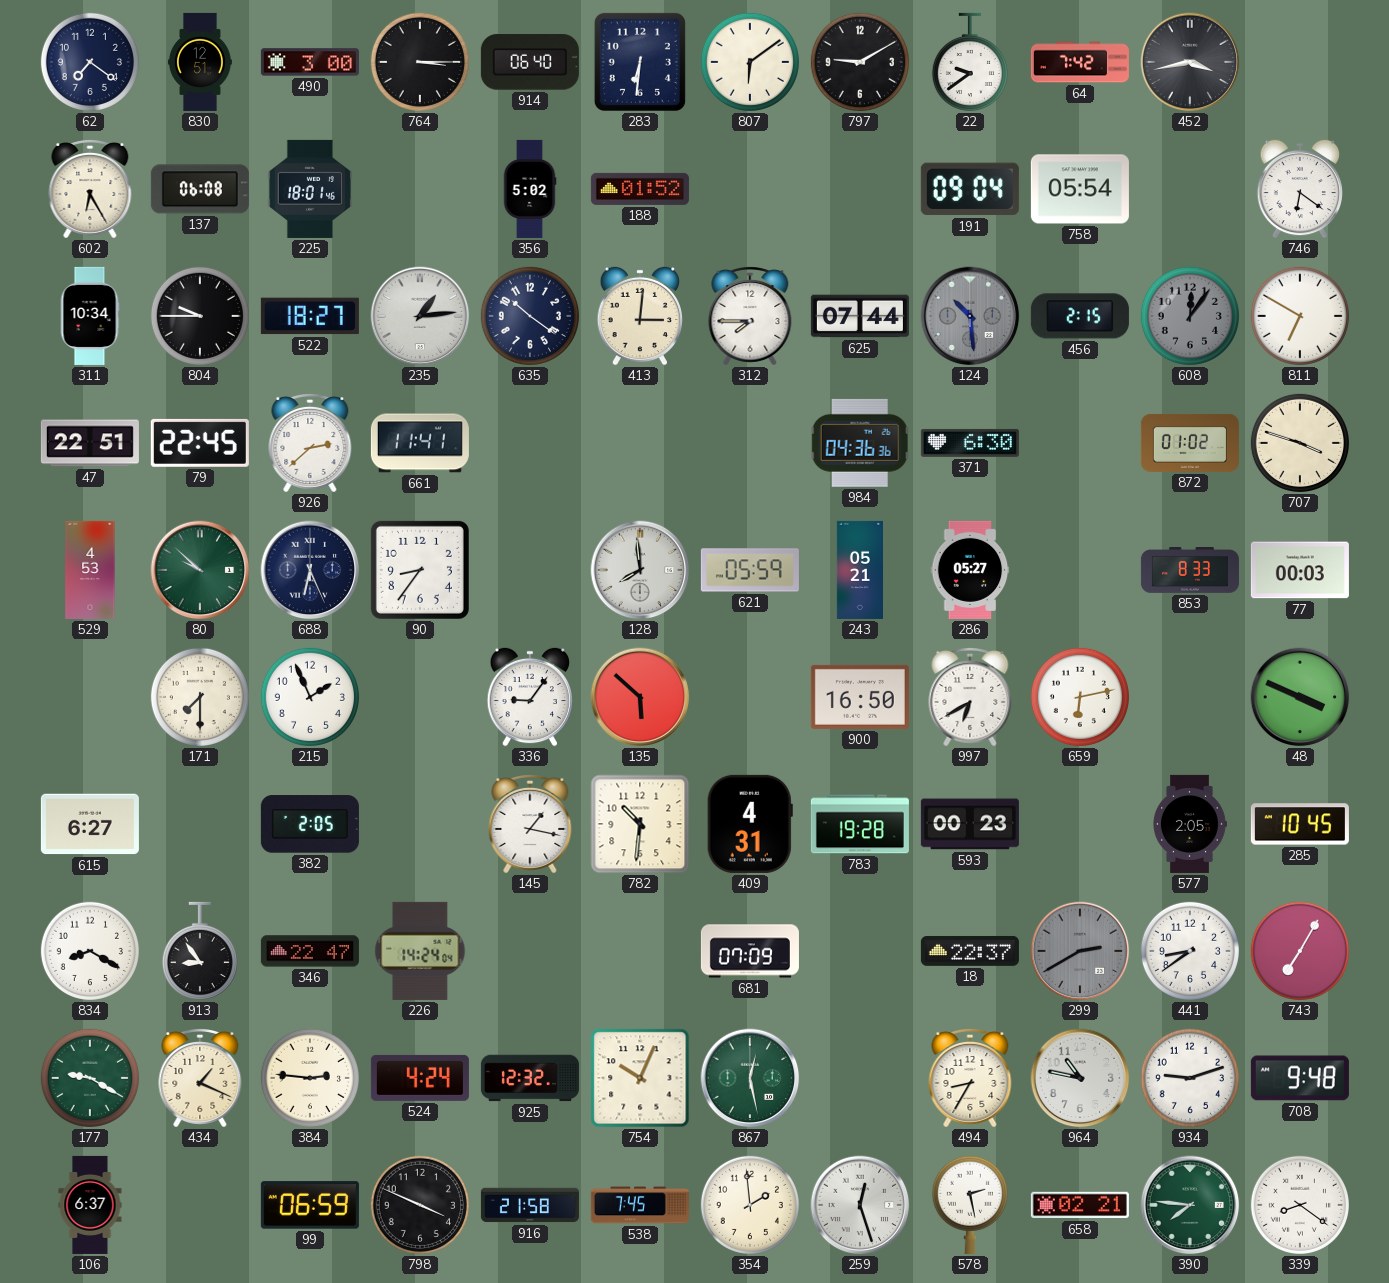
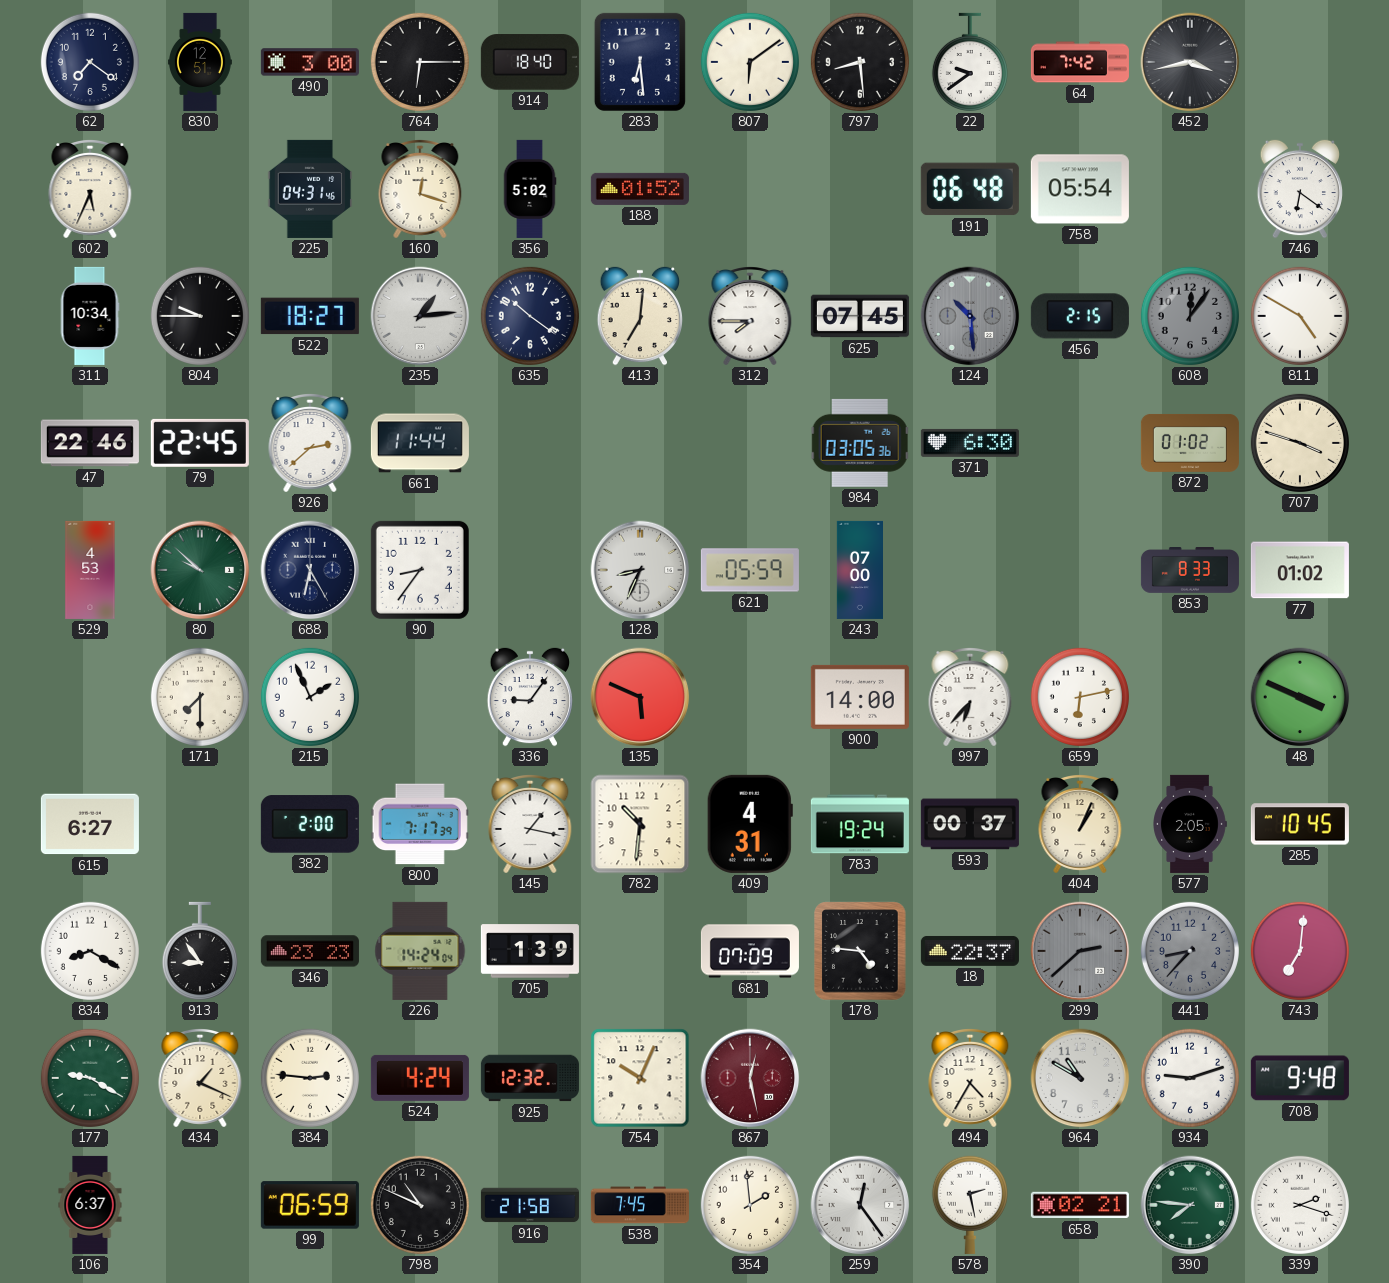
764: 3:15 -> 6:15
914: 06:40 -> 18:40
283: 6:31 -> 6:29
797: 9:10 -> 8:29
602: 6:25 -> 5:34
137: 06:08 -> none
225: 18:01 -> 04:31
160: none -> 12:18
191: 09:04 -> 06:48
413: 3:01 -> 7:01
625: 07:44 -> 07:45
811: 6:50 -> 4:50
47: 22:51 -> 22:46
661: 11:41 -> 11:44
984: 04:36 -> 03:05
688: 6:26 -> 6:25
128: 7:59 -> 8:34
243: 05:21 -> 07:00
286: 05:27 -> none
77: 00:03 -> 01:02
135: 5:52 -> 5:49
900: 16:50 -> 14:00
997: 6:40 -> 6:37
382: 2:05 -> 2:00
800: none -> 7:17
783: 19:28 -> 19:24
593: 00:23 -> 00:37
404: none -> 1:04
346: 22:47 -> 23:23
705: none -> 1:39
178: none -> 4:46
299: 2:40 -> 2:38
441: 8:39 -> 8:37
441 dial: white -> grey
743: 7:05 -> 7:01
867 dial: green -> burgundy
494: 8:35 -> 4:35
964: 10:47 -> 10:50
798: 3:49 -> 10:49
259: 12:27 -> 12:24
339: 8:21 -> 2:18
